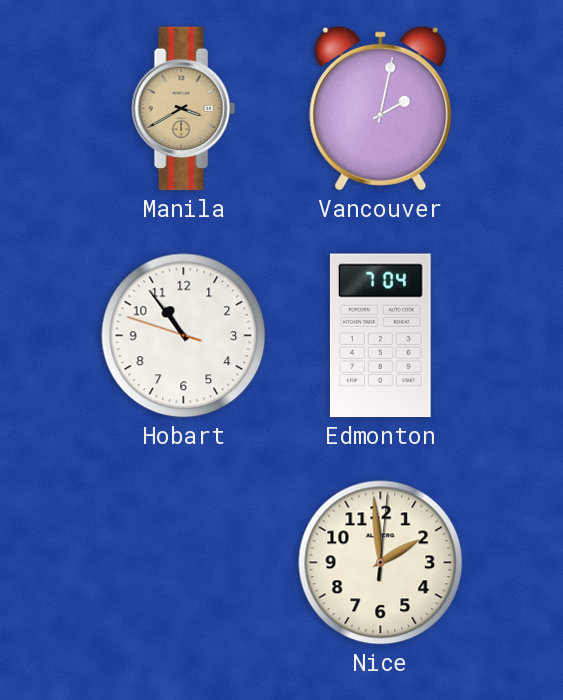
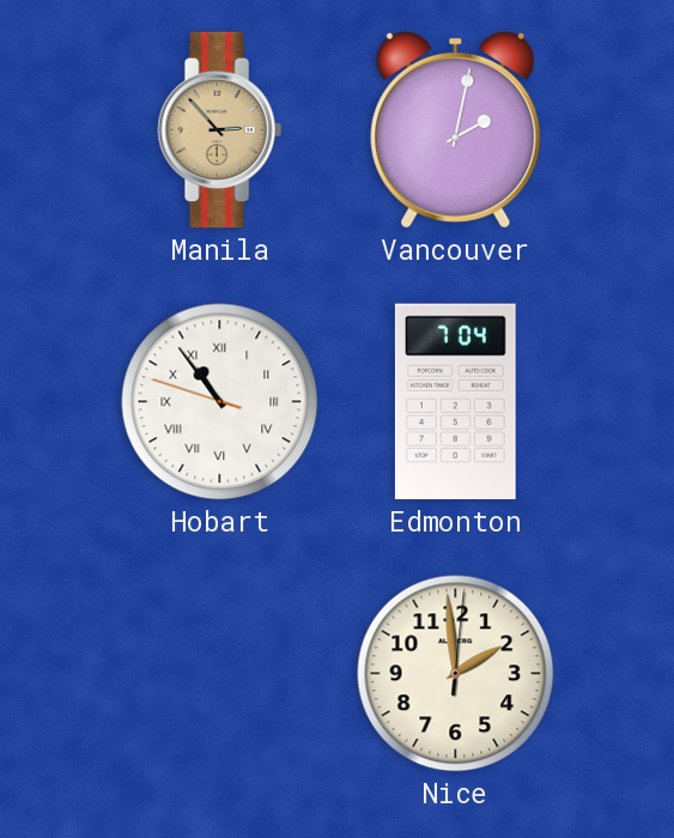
Manila: 3:40 -> 2:53
Hobart numerals: Arabic -> Roman
